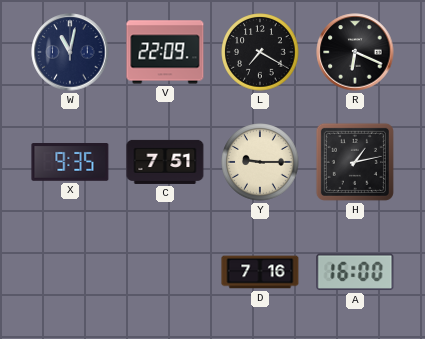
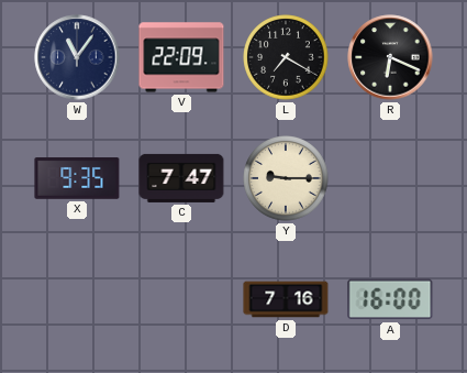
W: 11:02 -> 11:06
C: 7:51 -> 7:47
H: 1:13 -> none
